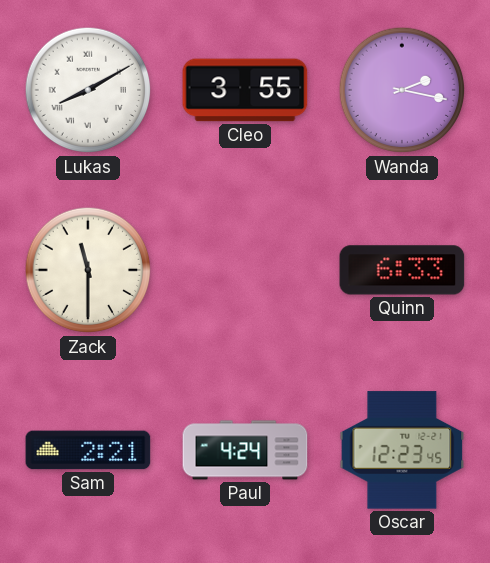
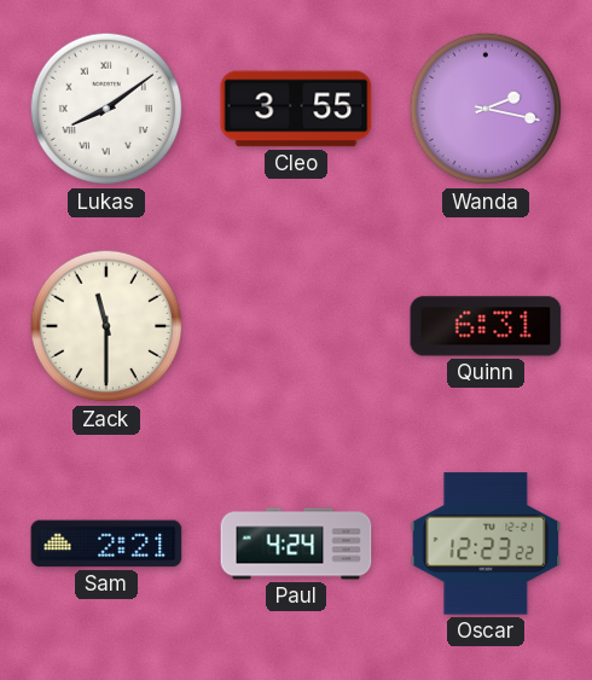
Lukas: 8:10 -> 8:09
Quinn: 6:33 -> 6:31
Oscar: 12:23:45 -> 12:23:22
